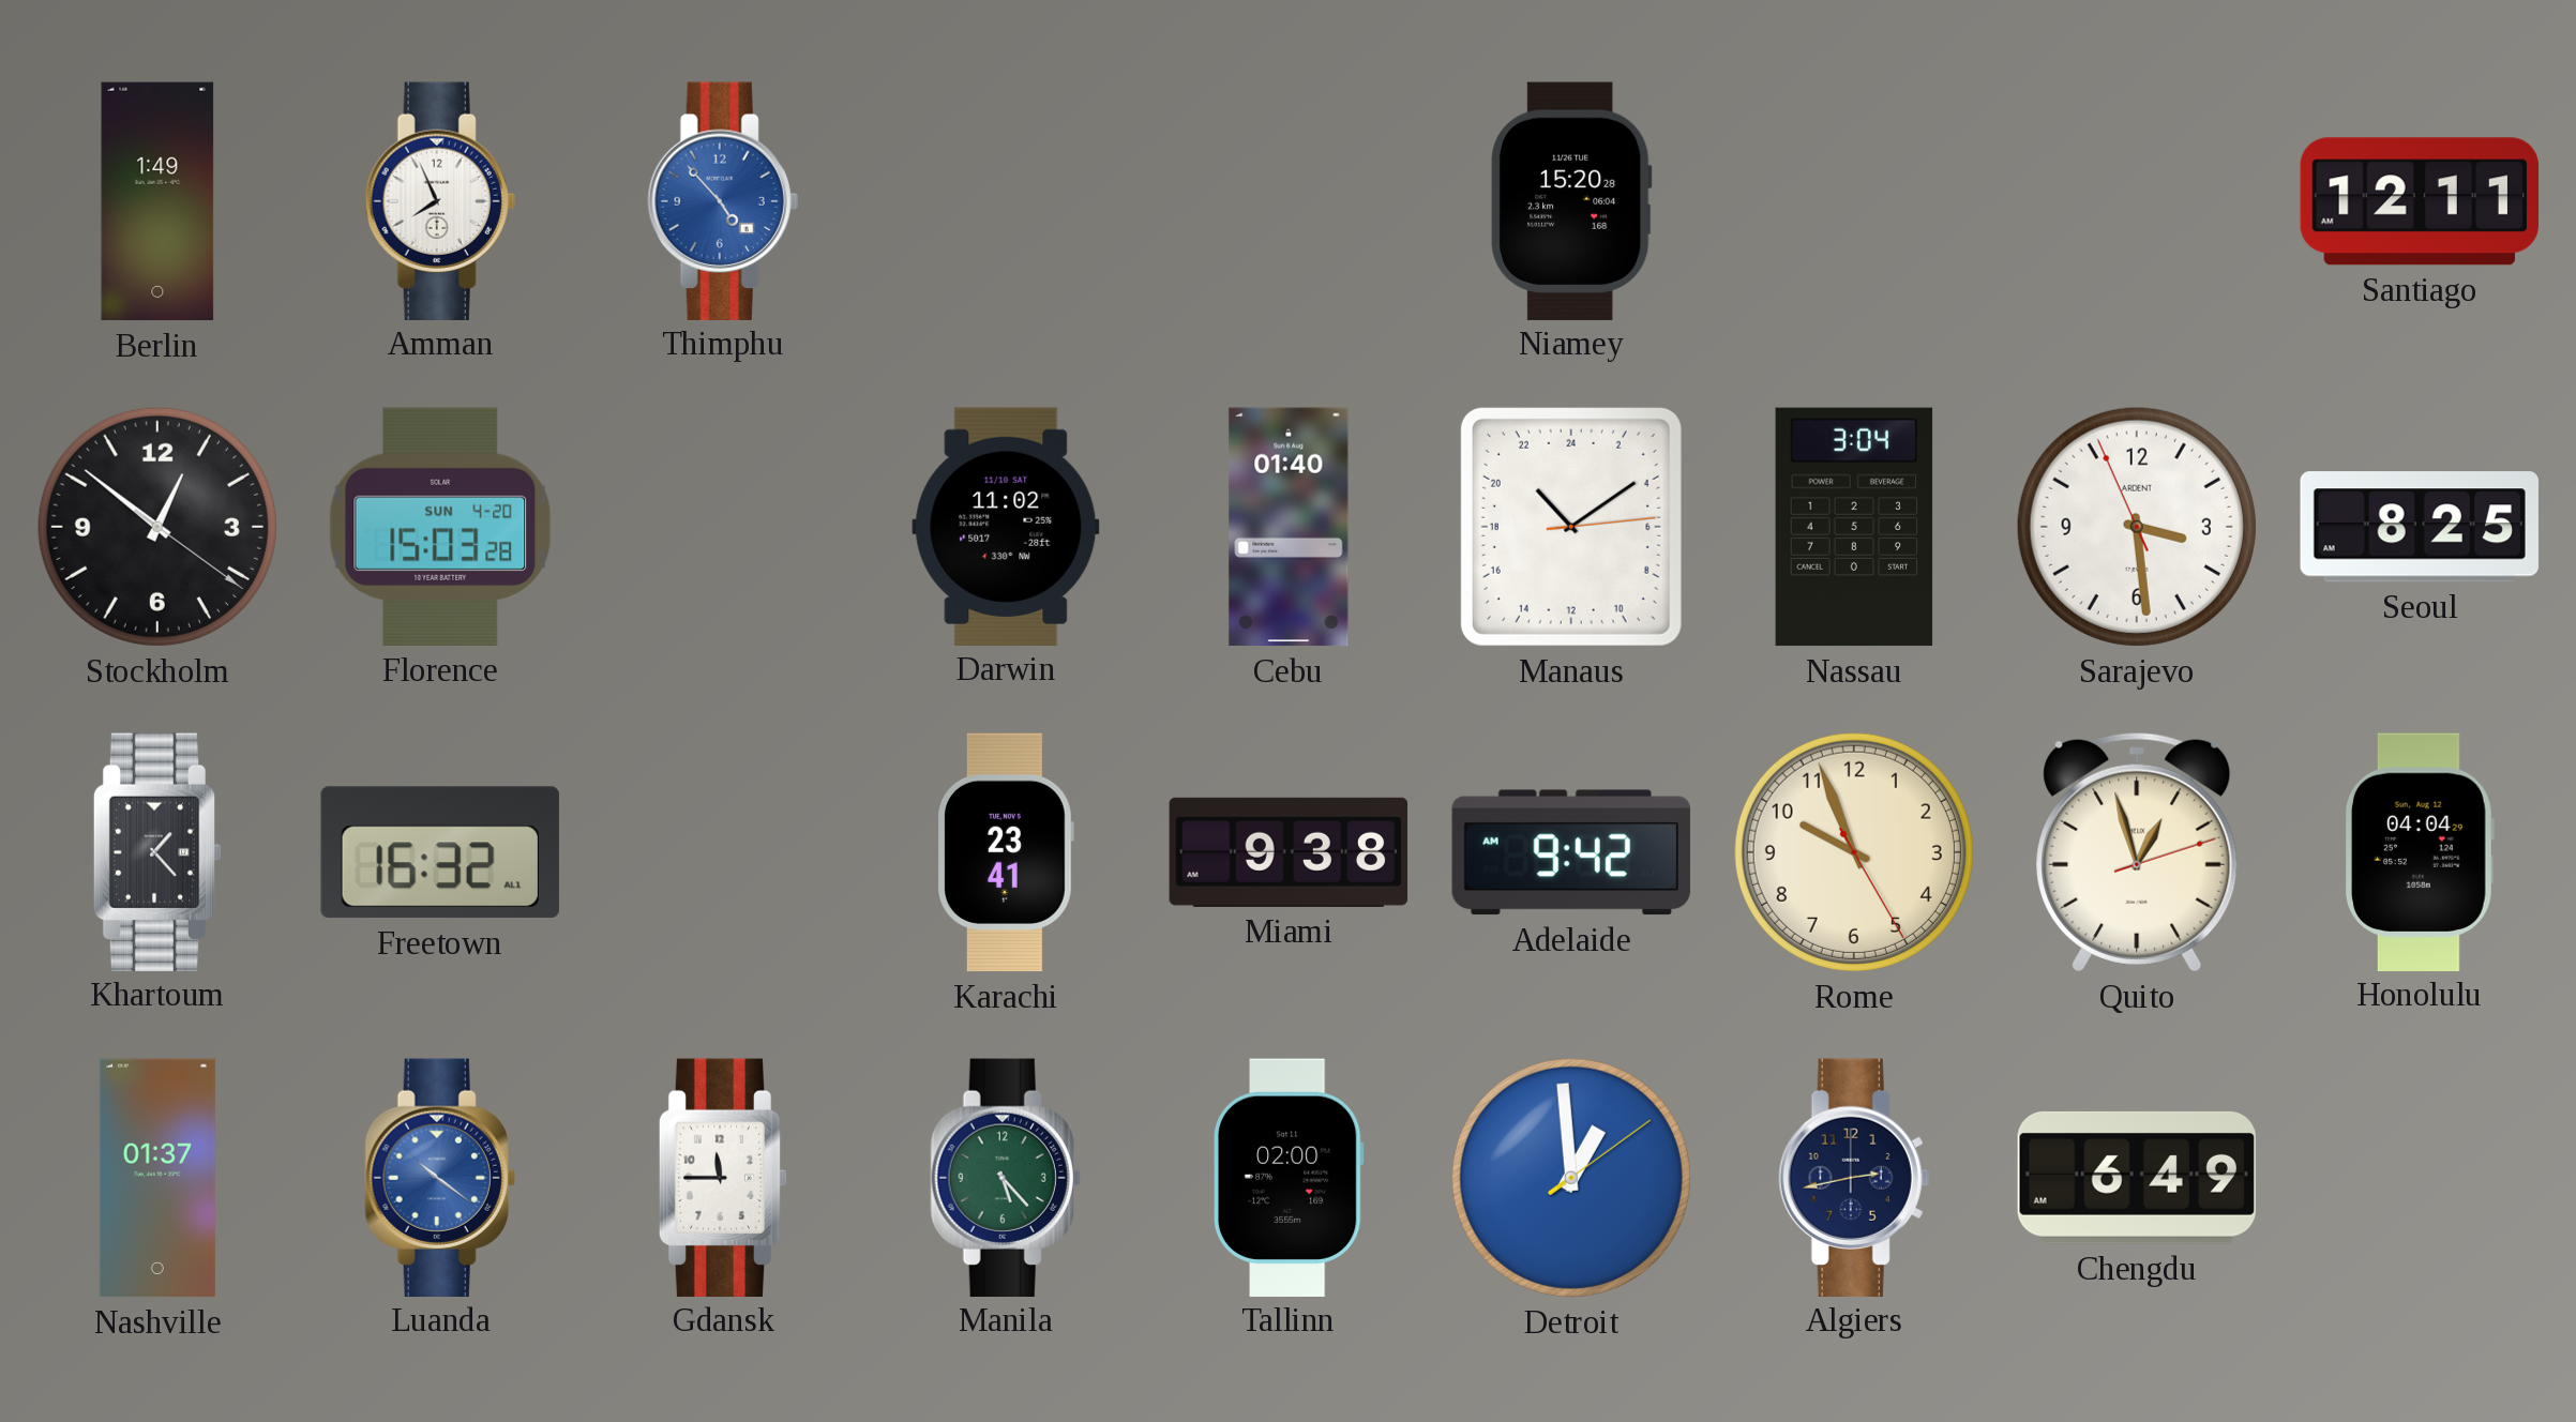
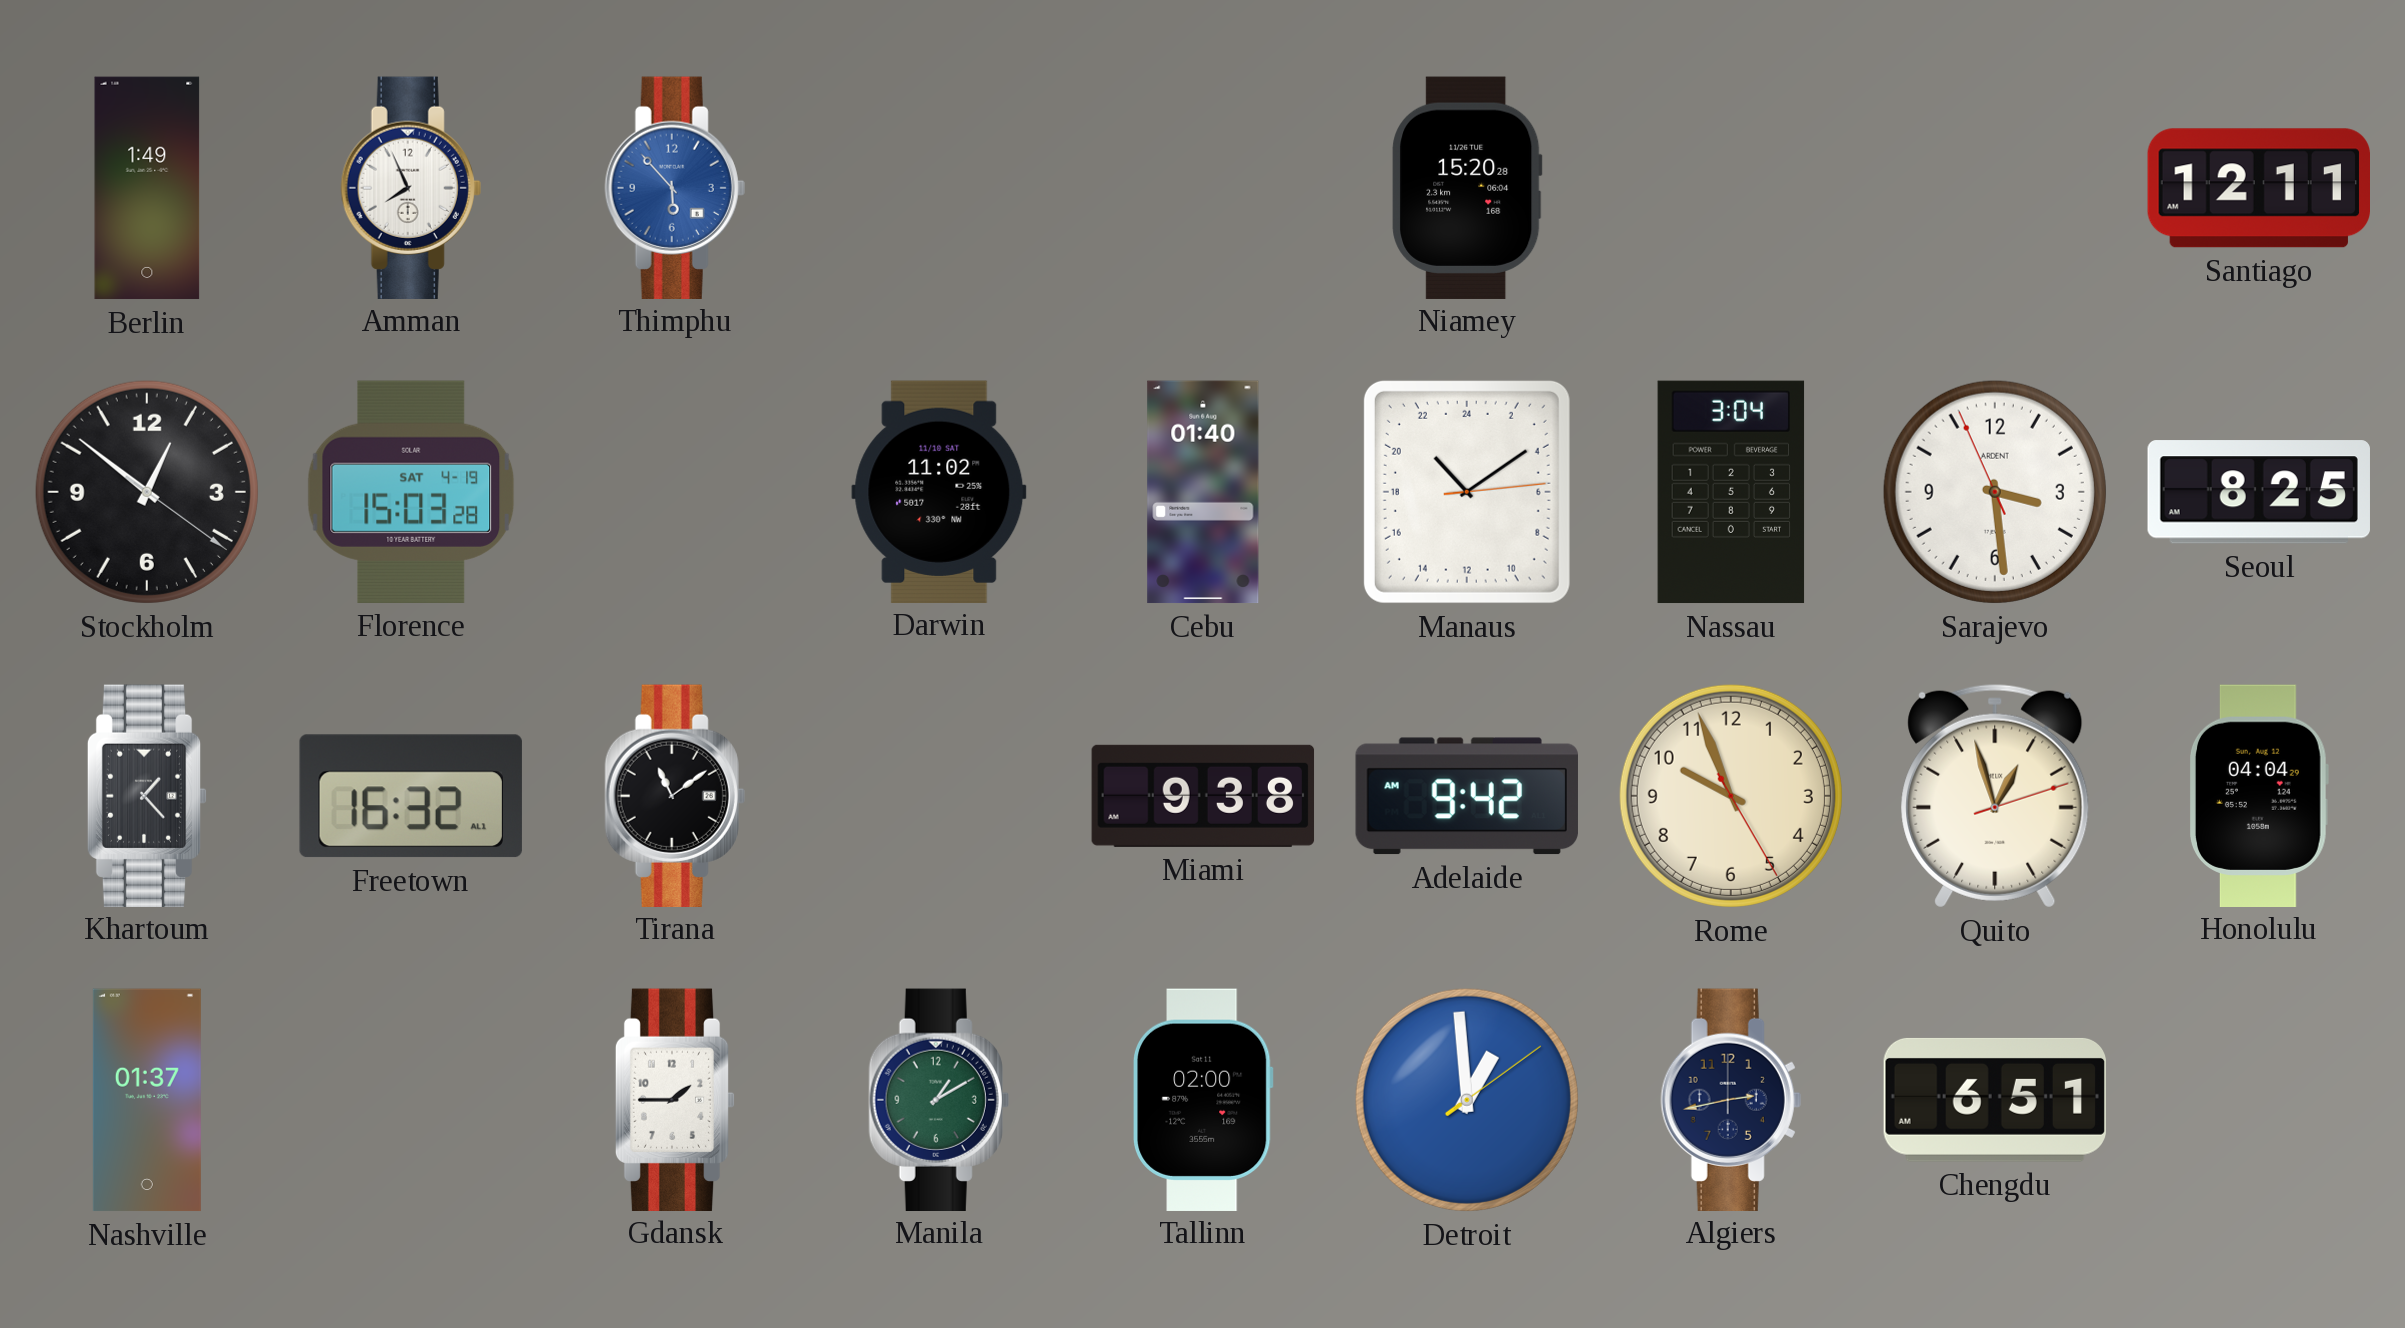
Thimphu: 4:53 -> 5:53
Florence date: SUN 4-20 -> SAT 4-19
Tirana: none -> 11:09
Karachi: 23:41 -> none
Luanda: 10:21 -> none
Gdansk: 11:45 -> 1:45
Manila: 5:23 -> 1:10
Chengdu: 6:49 -> 6:51
